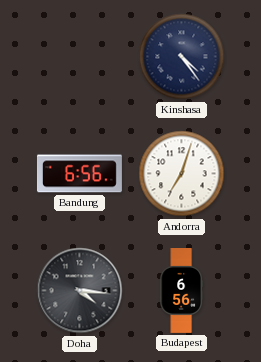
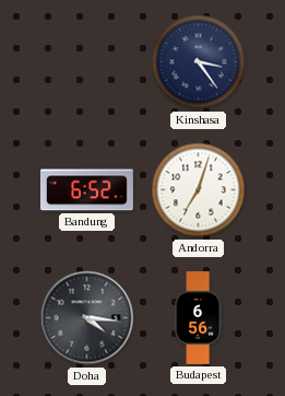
Kinshasa: 4:24 -> 3:24
Bandung: 6:56 -> 6:52
